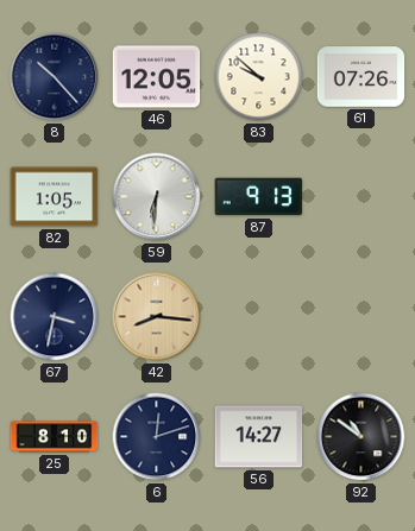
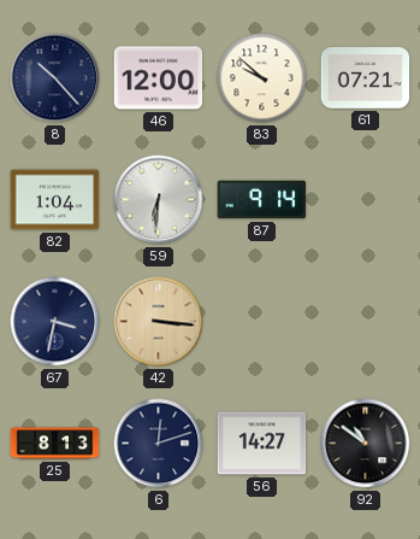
46: 12:05 -> 12:00
61: 07:26 -> 07:21
82: 1:05 -> 1:04
87: 9:13 -> 9:14
42: 8:16 -> 3:16
25: 8:10 -> 8:13
